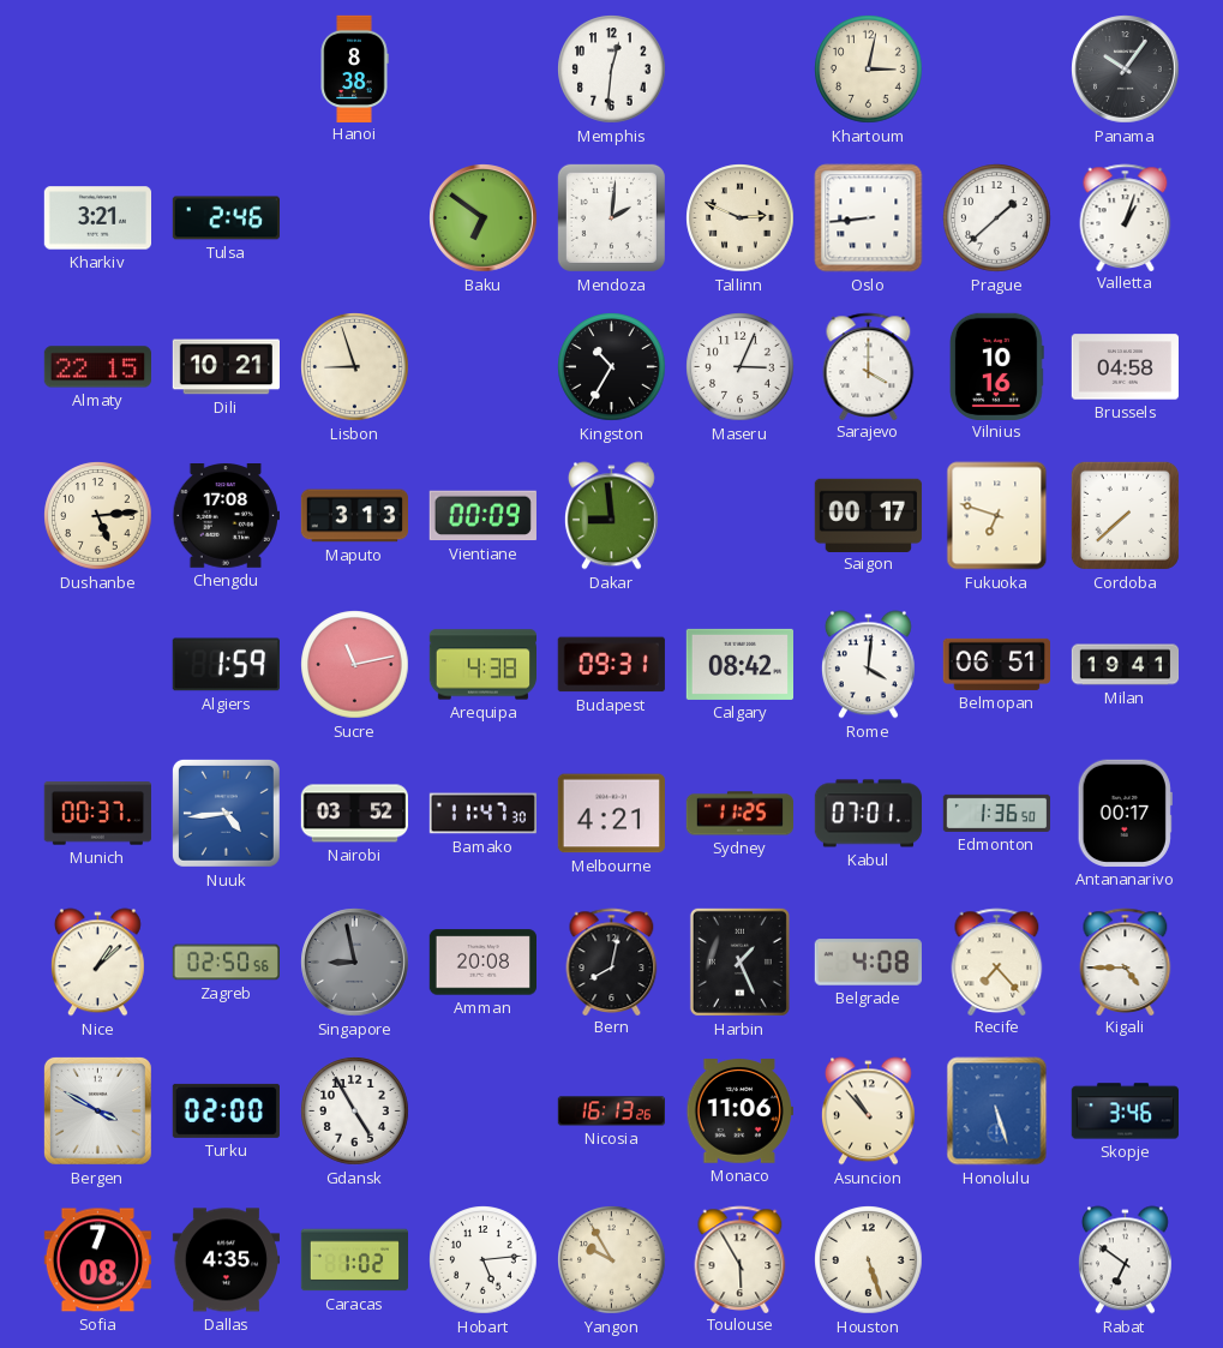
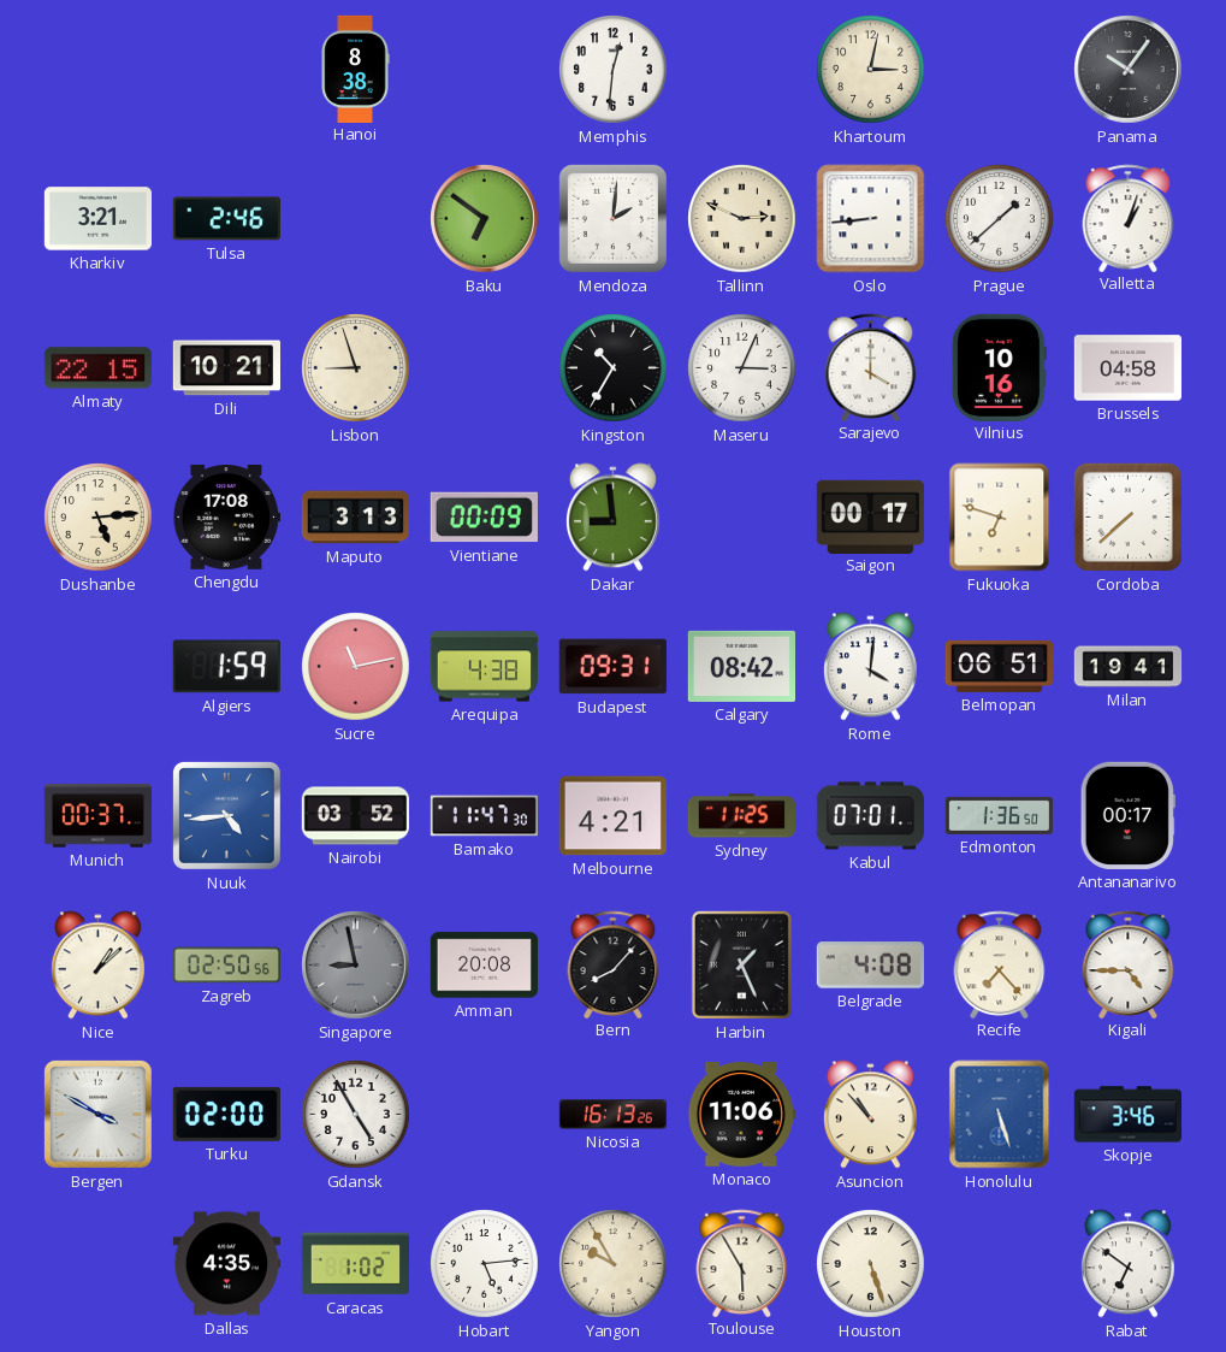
Bern: 8:02 -> 8:07
Sofia: 7:08 -> none
